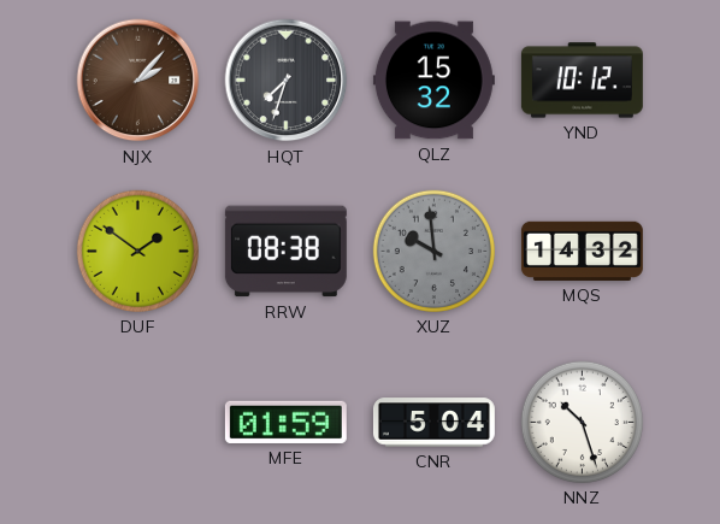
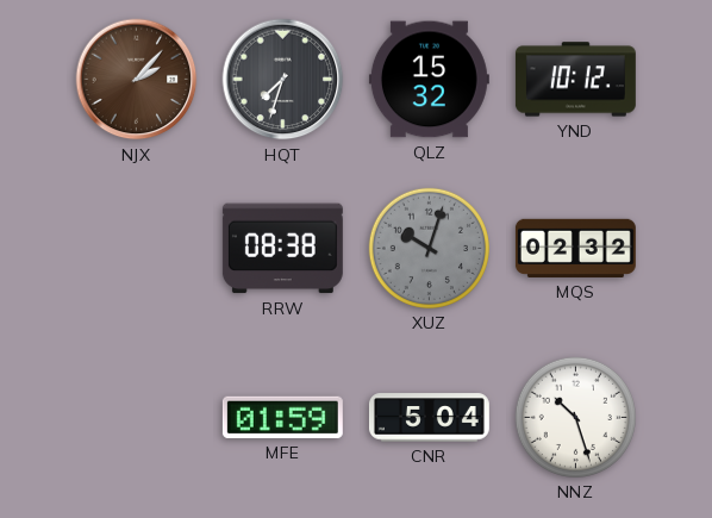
DUF: 1:51 -> none
XUZ: 9:59 -> 10:03
MQS: 14:32 -> 02:32
